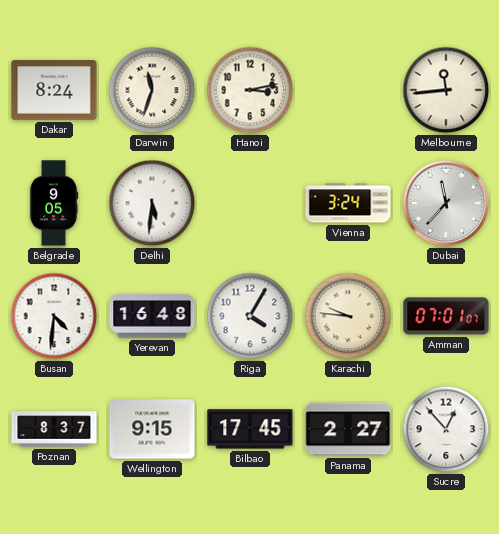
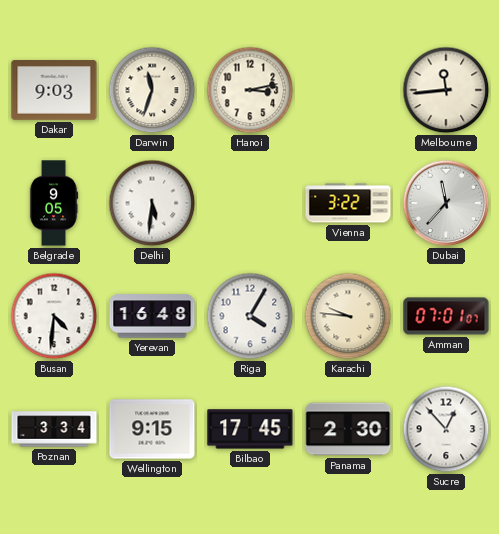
Dakar: 8:24 -> 9:03
Vienna: 3:24 -> 3:22
Poznan: 8:37 -> 3:34
Panama: 2:27 -> 2:30
